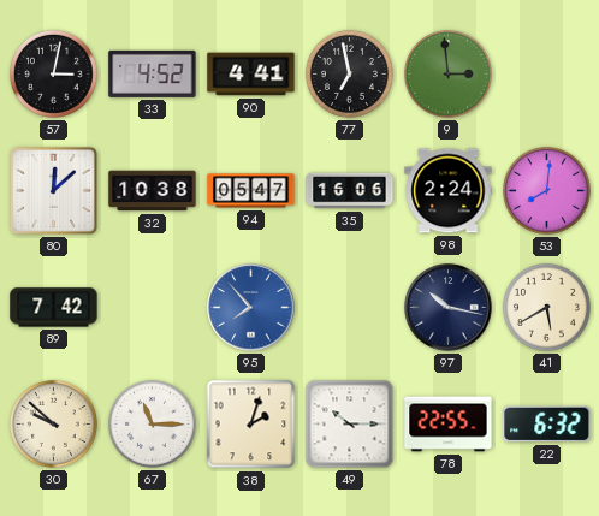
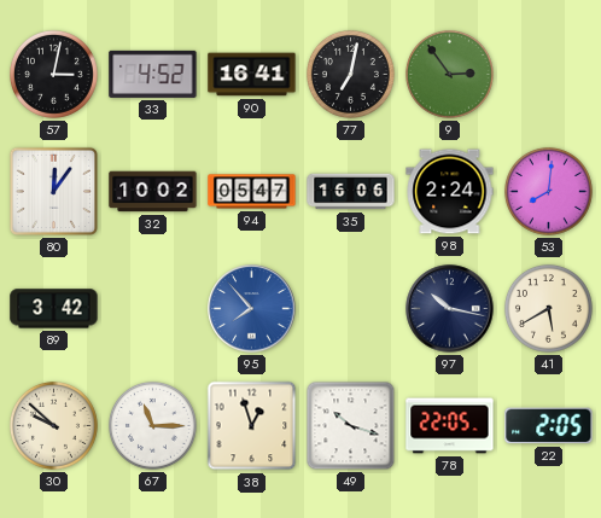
90: 4:41 -> 16:41
77: 6:58 -> 7:02
9: 2:59 -> 2:54
80: 12:08 -> 12:06
32: 10:38 -> 10:02
89: 7:42 -> 3:42
38: 2:03 -> 12:57
49: 10:15 -> 10:18
78: 22:55 -> 22:05
22: 6:32 -> 2:05
